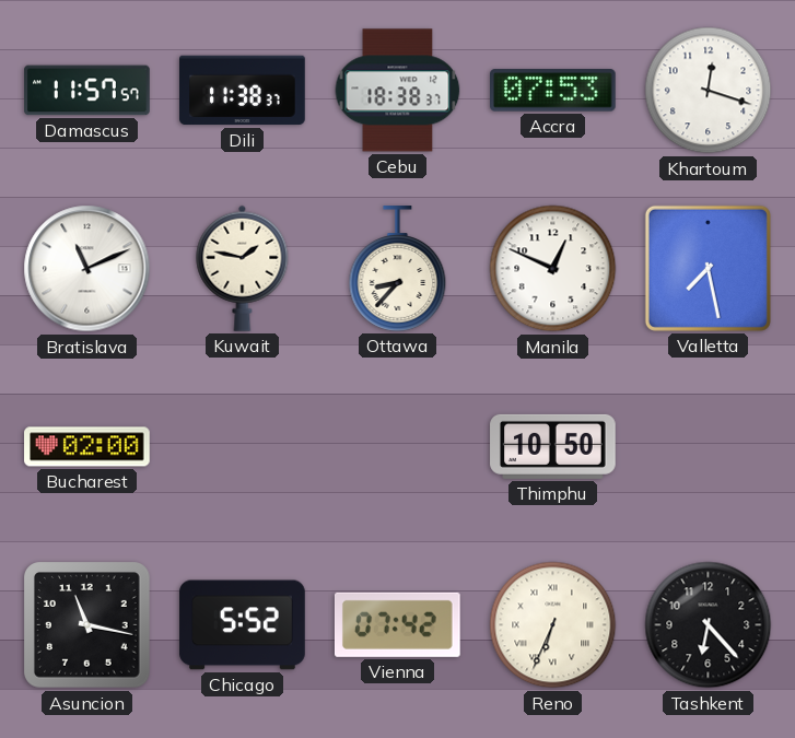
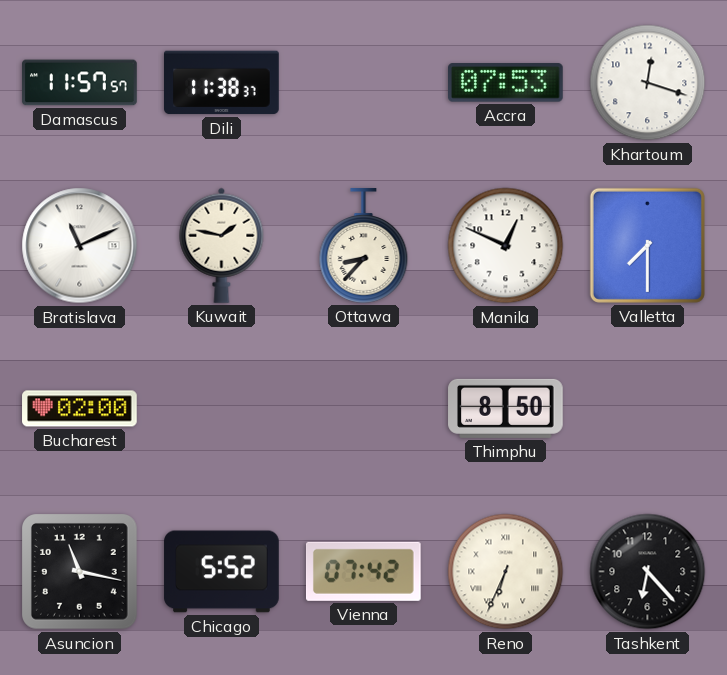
Cebu: 18:38 -> none
Valletta: 7:28 -> 7:30
Thimphu: 10:50 -> 8:50
